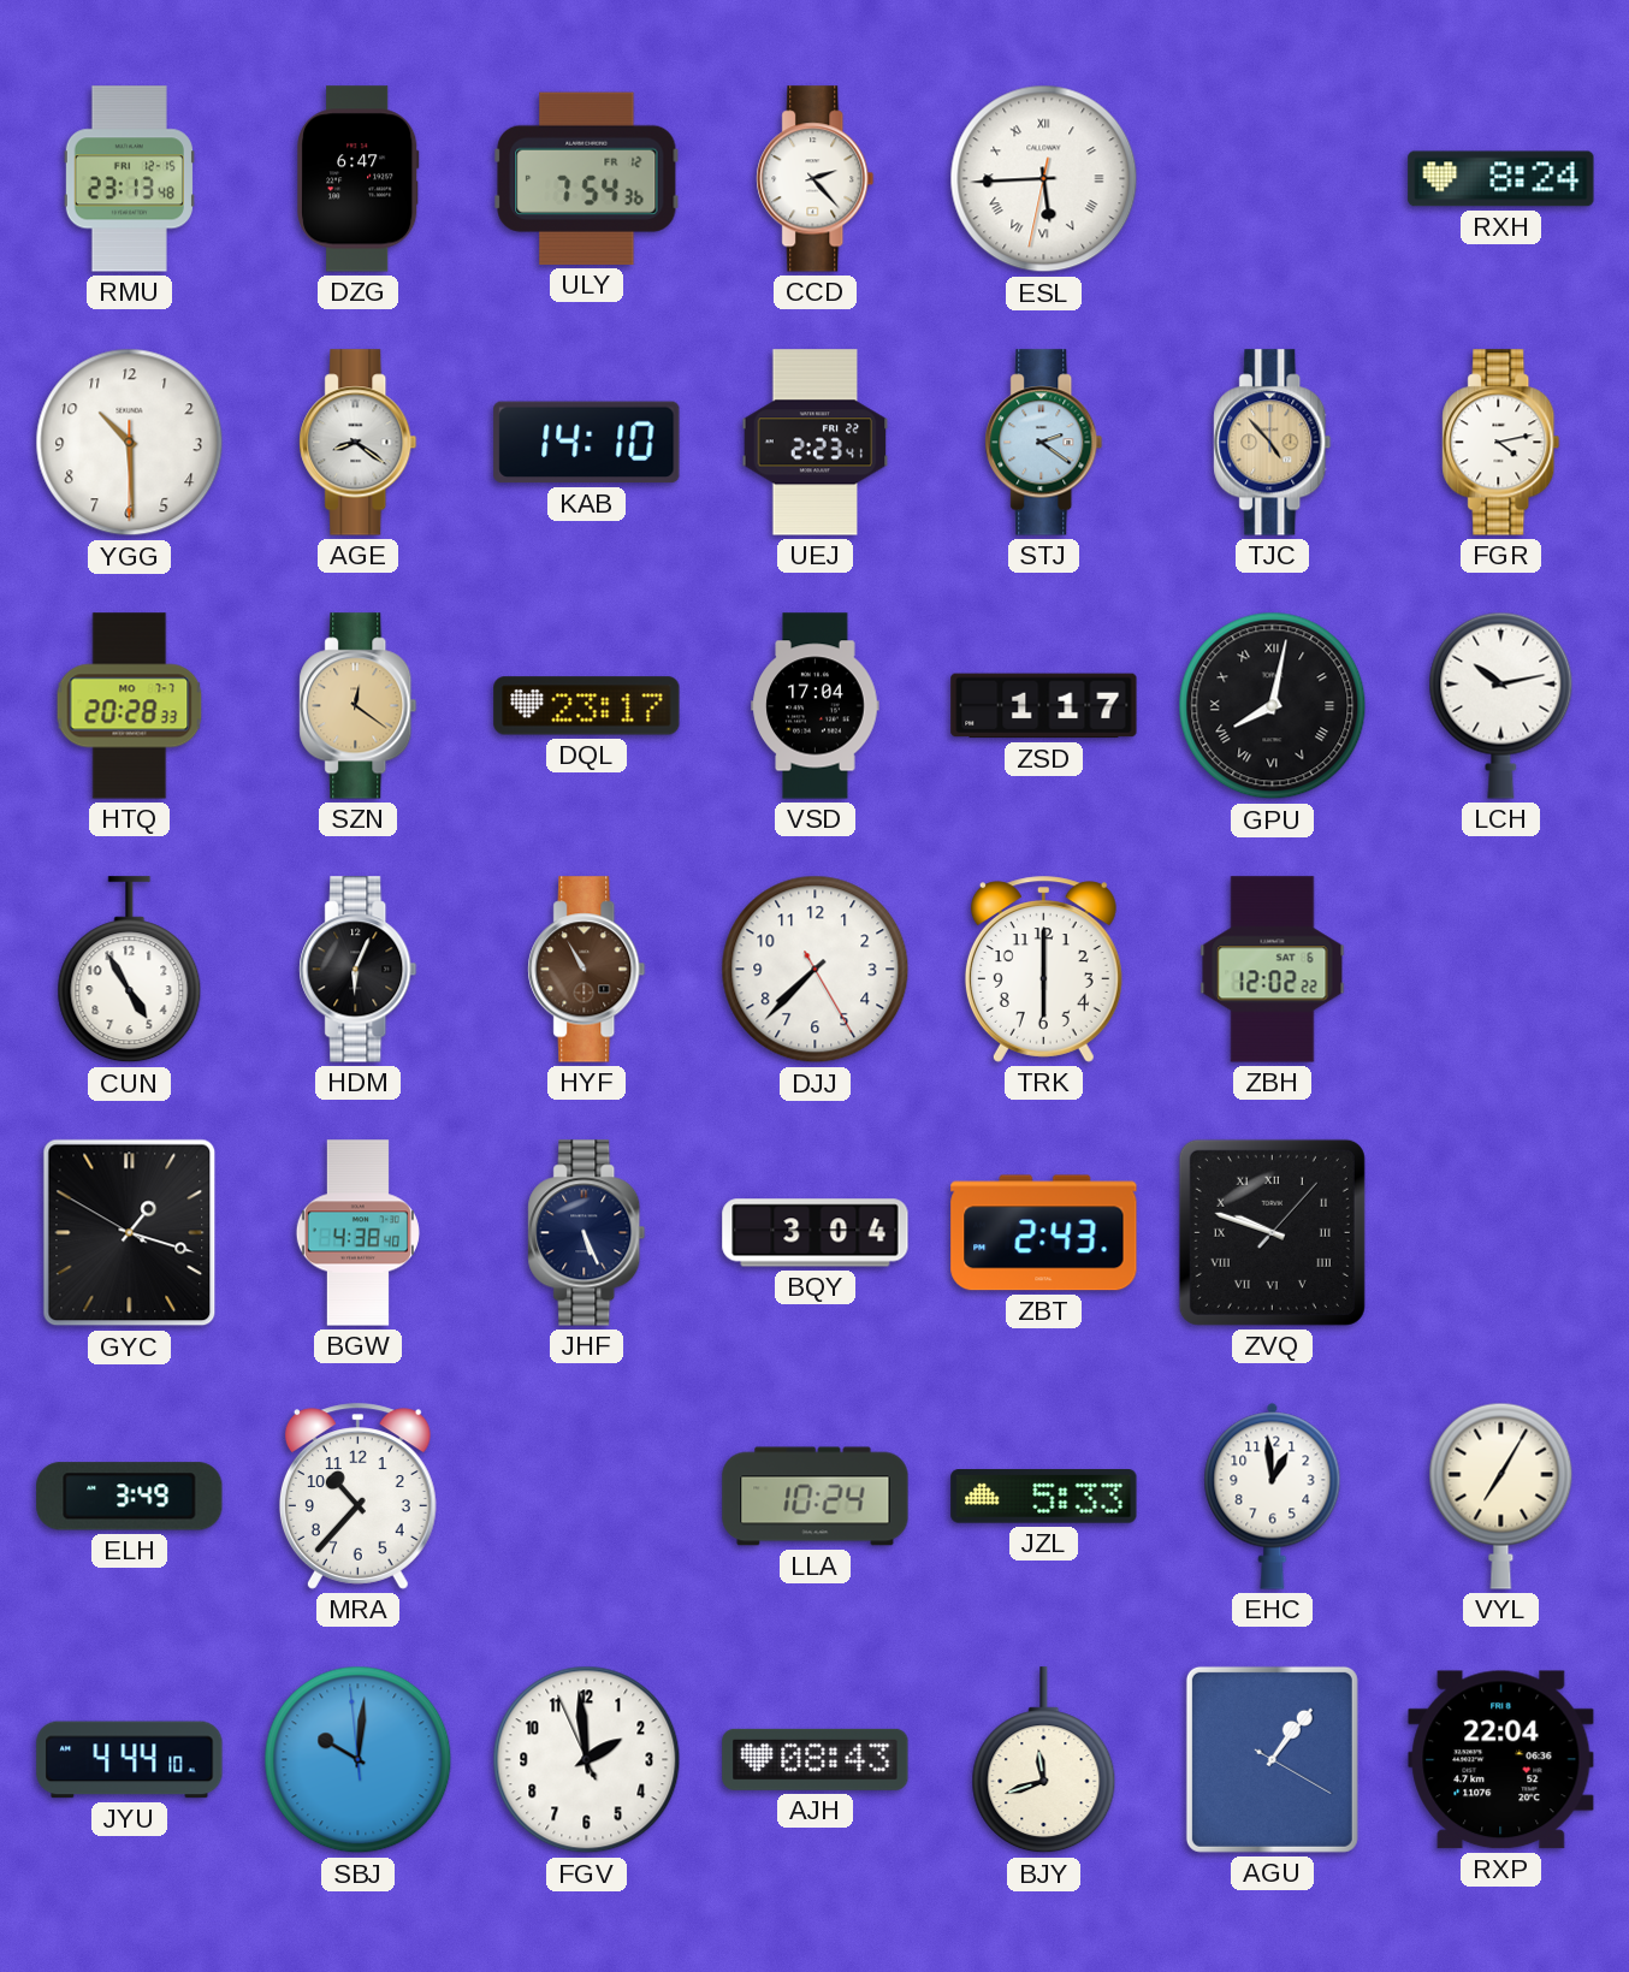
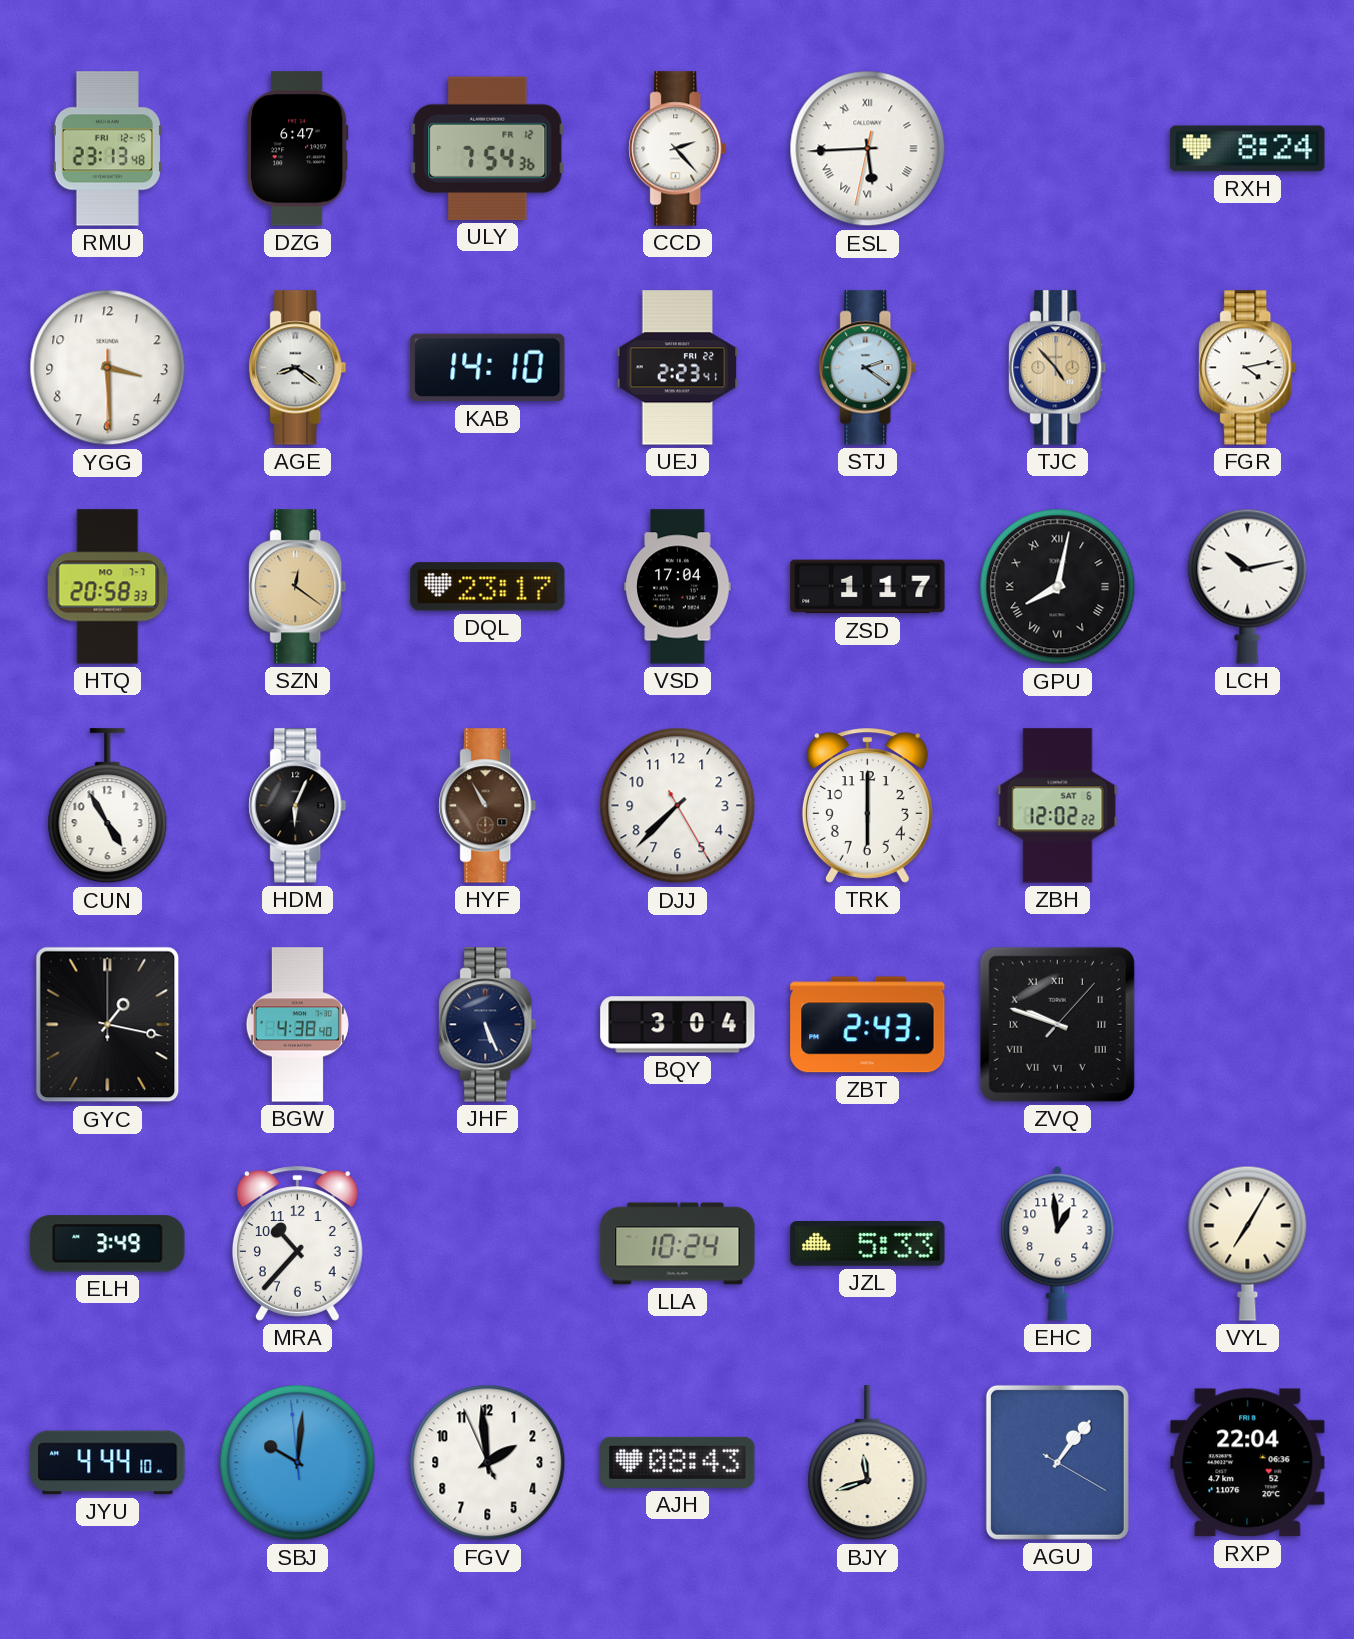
YGG: 10:29 -> 3:29
HTQ: 20:28 -> 20:58
GYC: 1:17:50 -> 1:17:00
